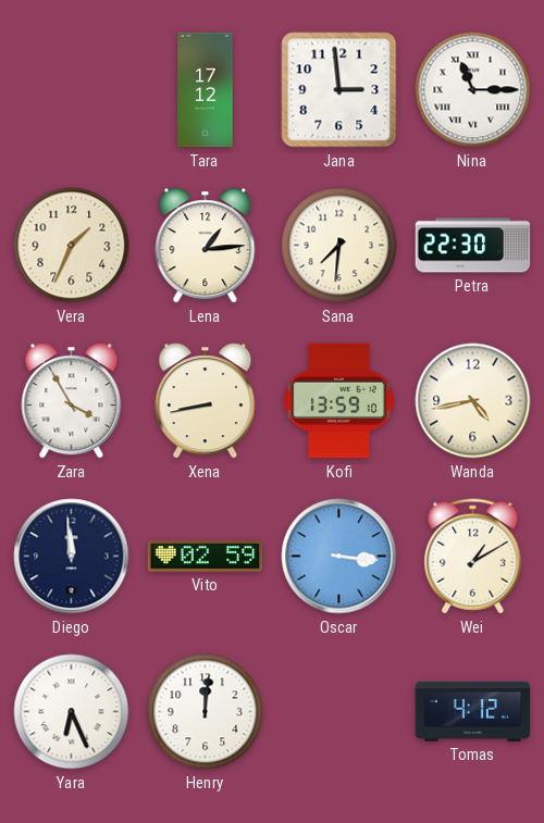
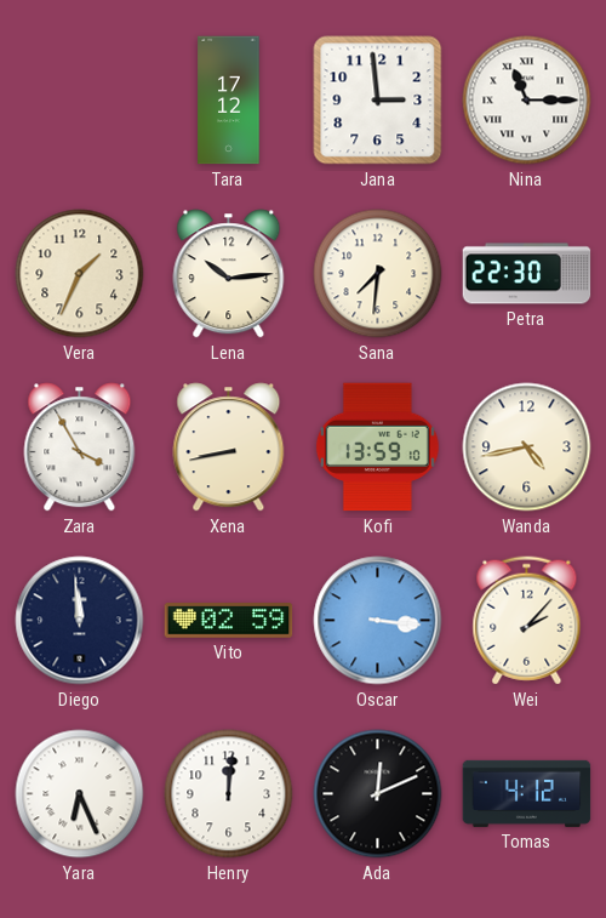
Lena: 1:14 -> 10:14
Wei: 1:10 -> 2:07
Ada: none -> 12:11
